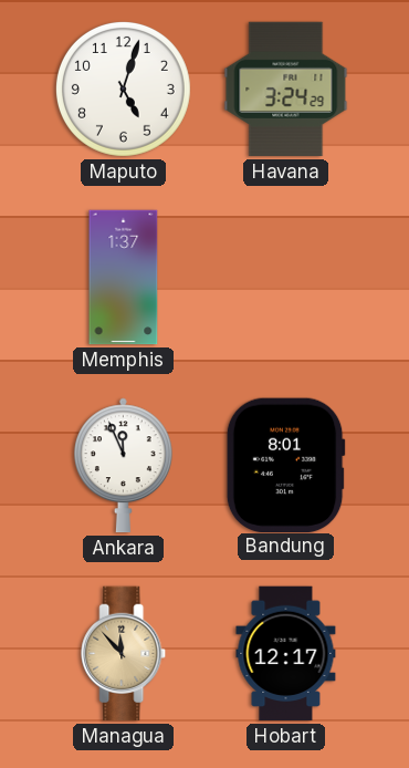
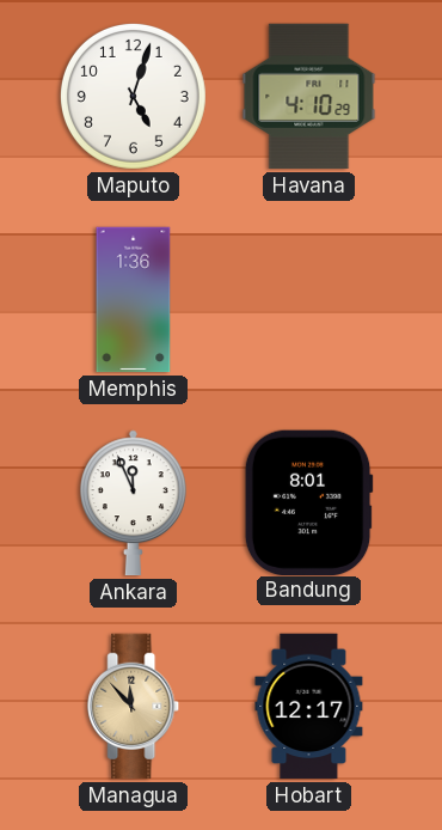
Havana: 3:24 -> 4:10
Memphis: 1:37 -> 1:36
